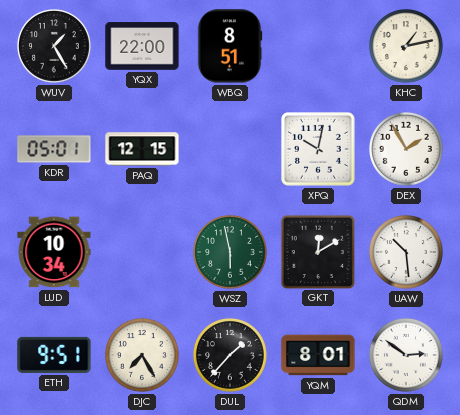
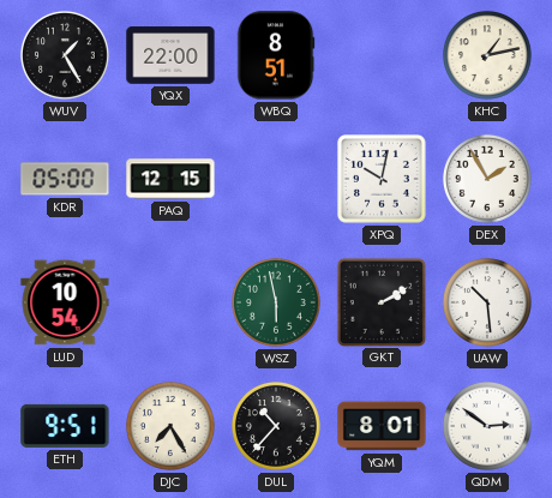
KDR: 05:01 -> 05:00
LUD: 10:34 -> 10:54
GKT: 12:10 -> 2:10
DUL: 1:37 -> 10:37
